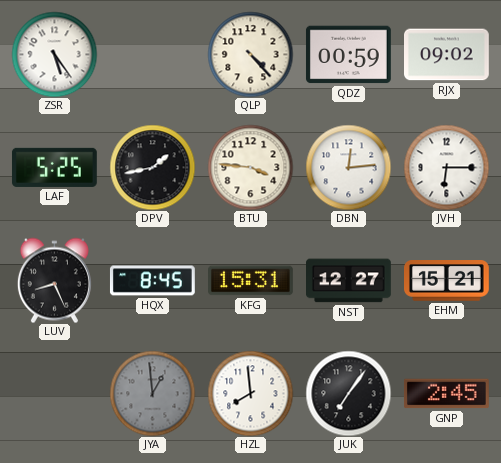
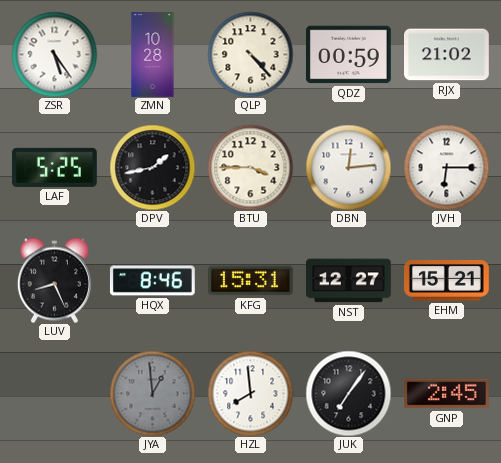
ZMN: none -> 10:28
RJX: 09:02 -> 21:02
BTU: 3:46 -> 3:45
HQX: 8:45 -> 8:46
